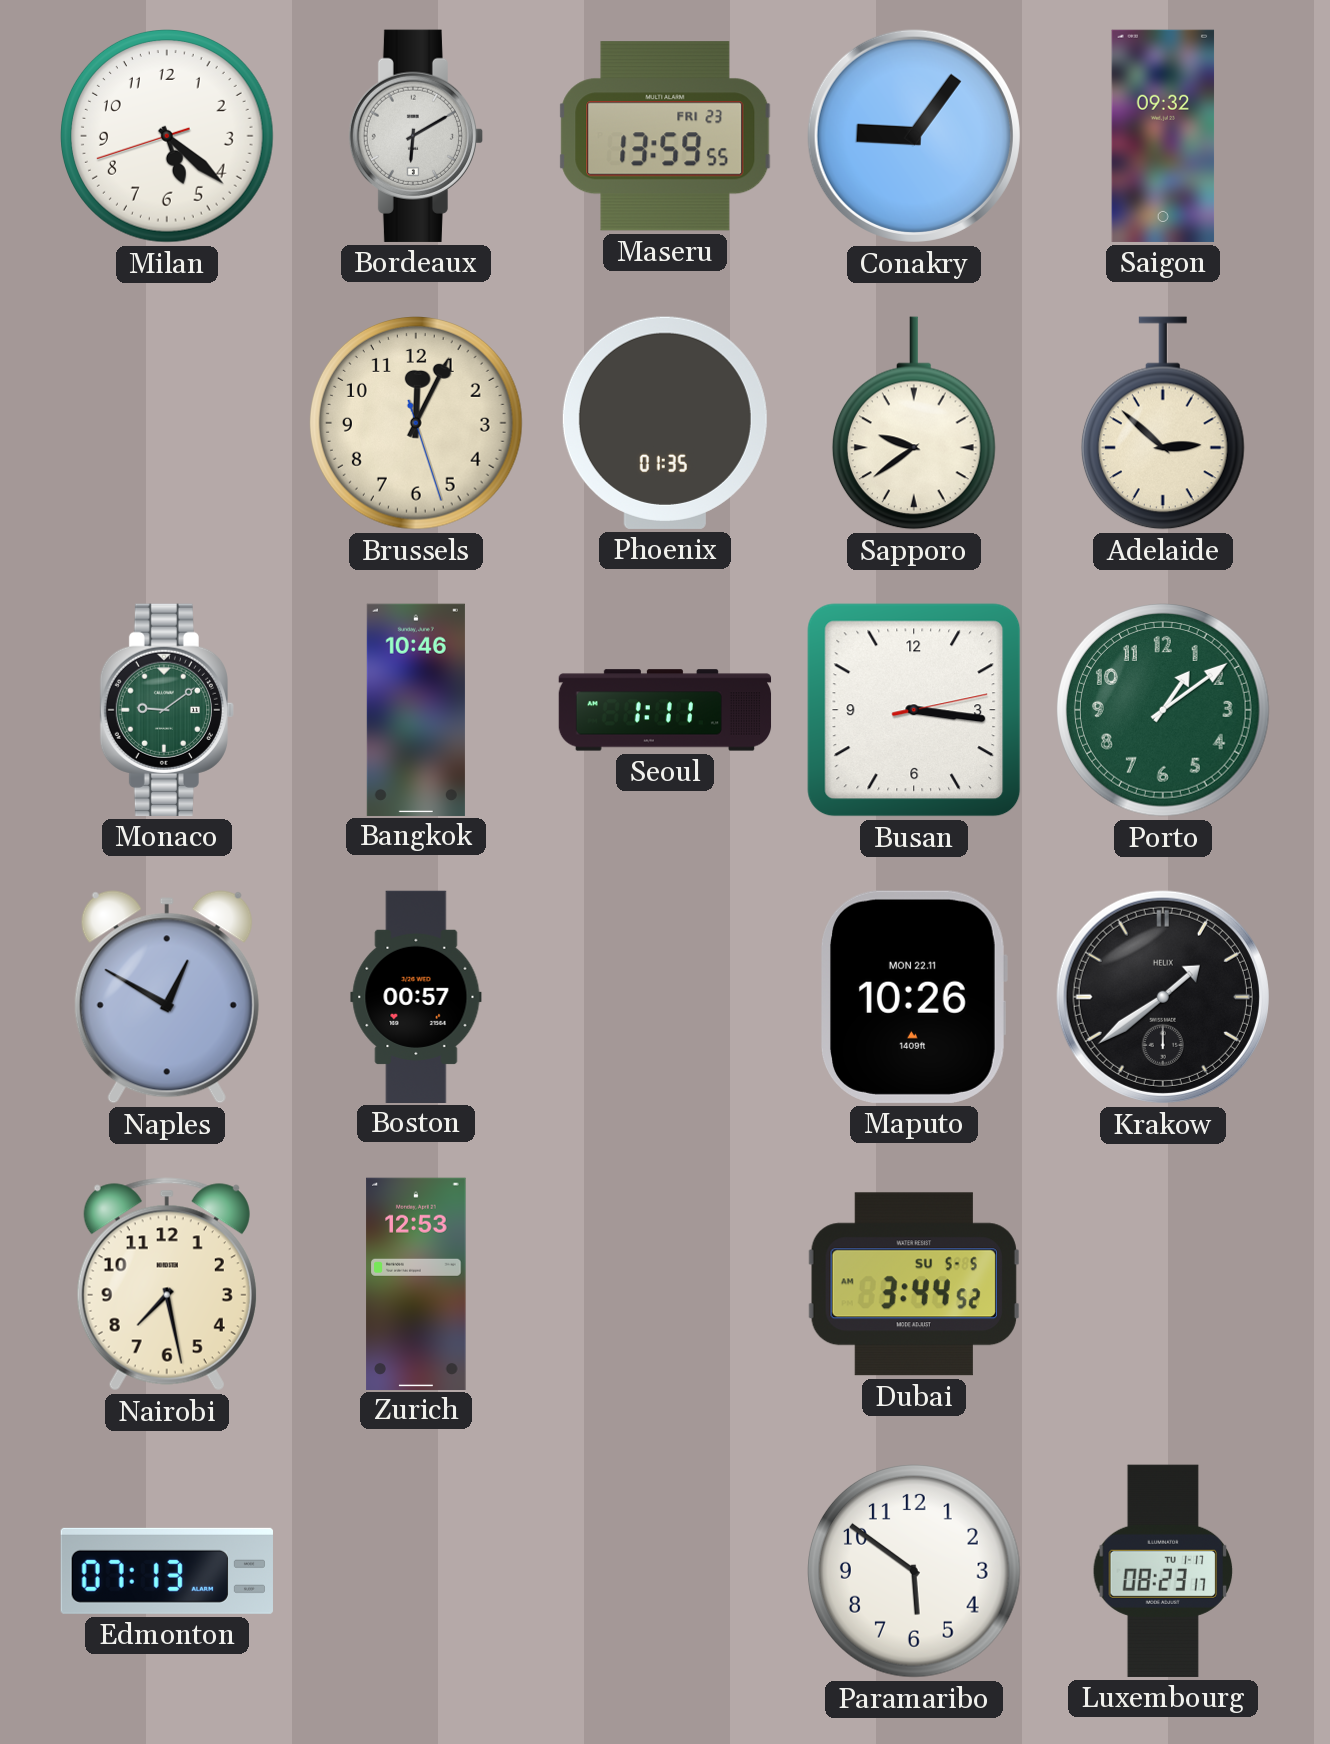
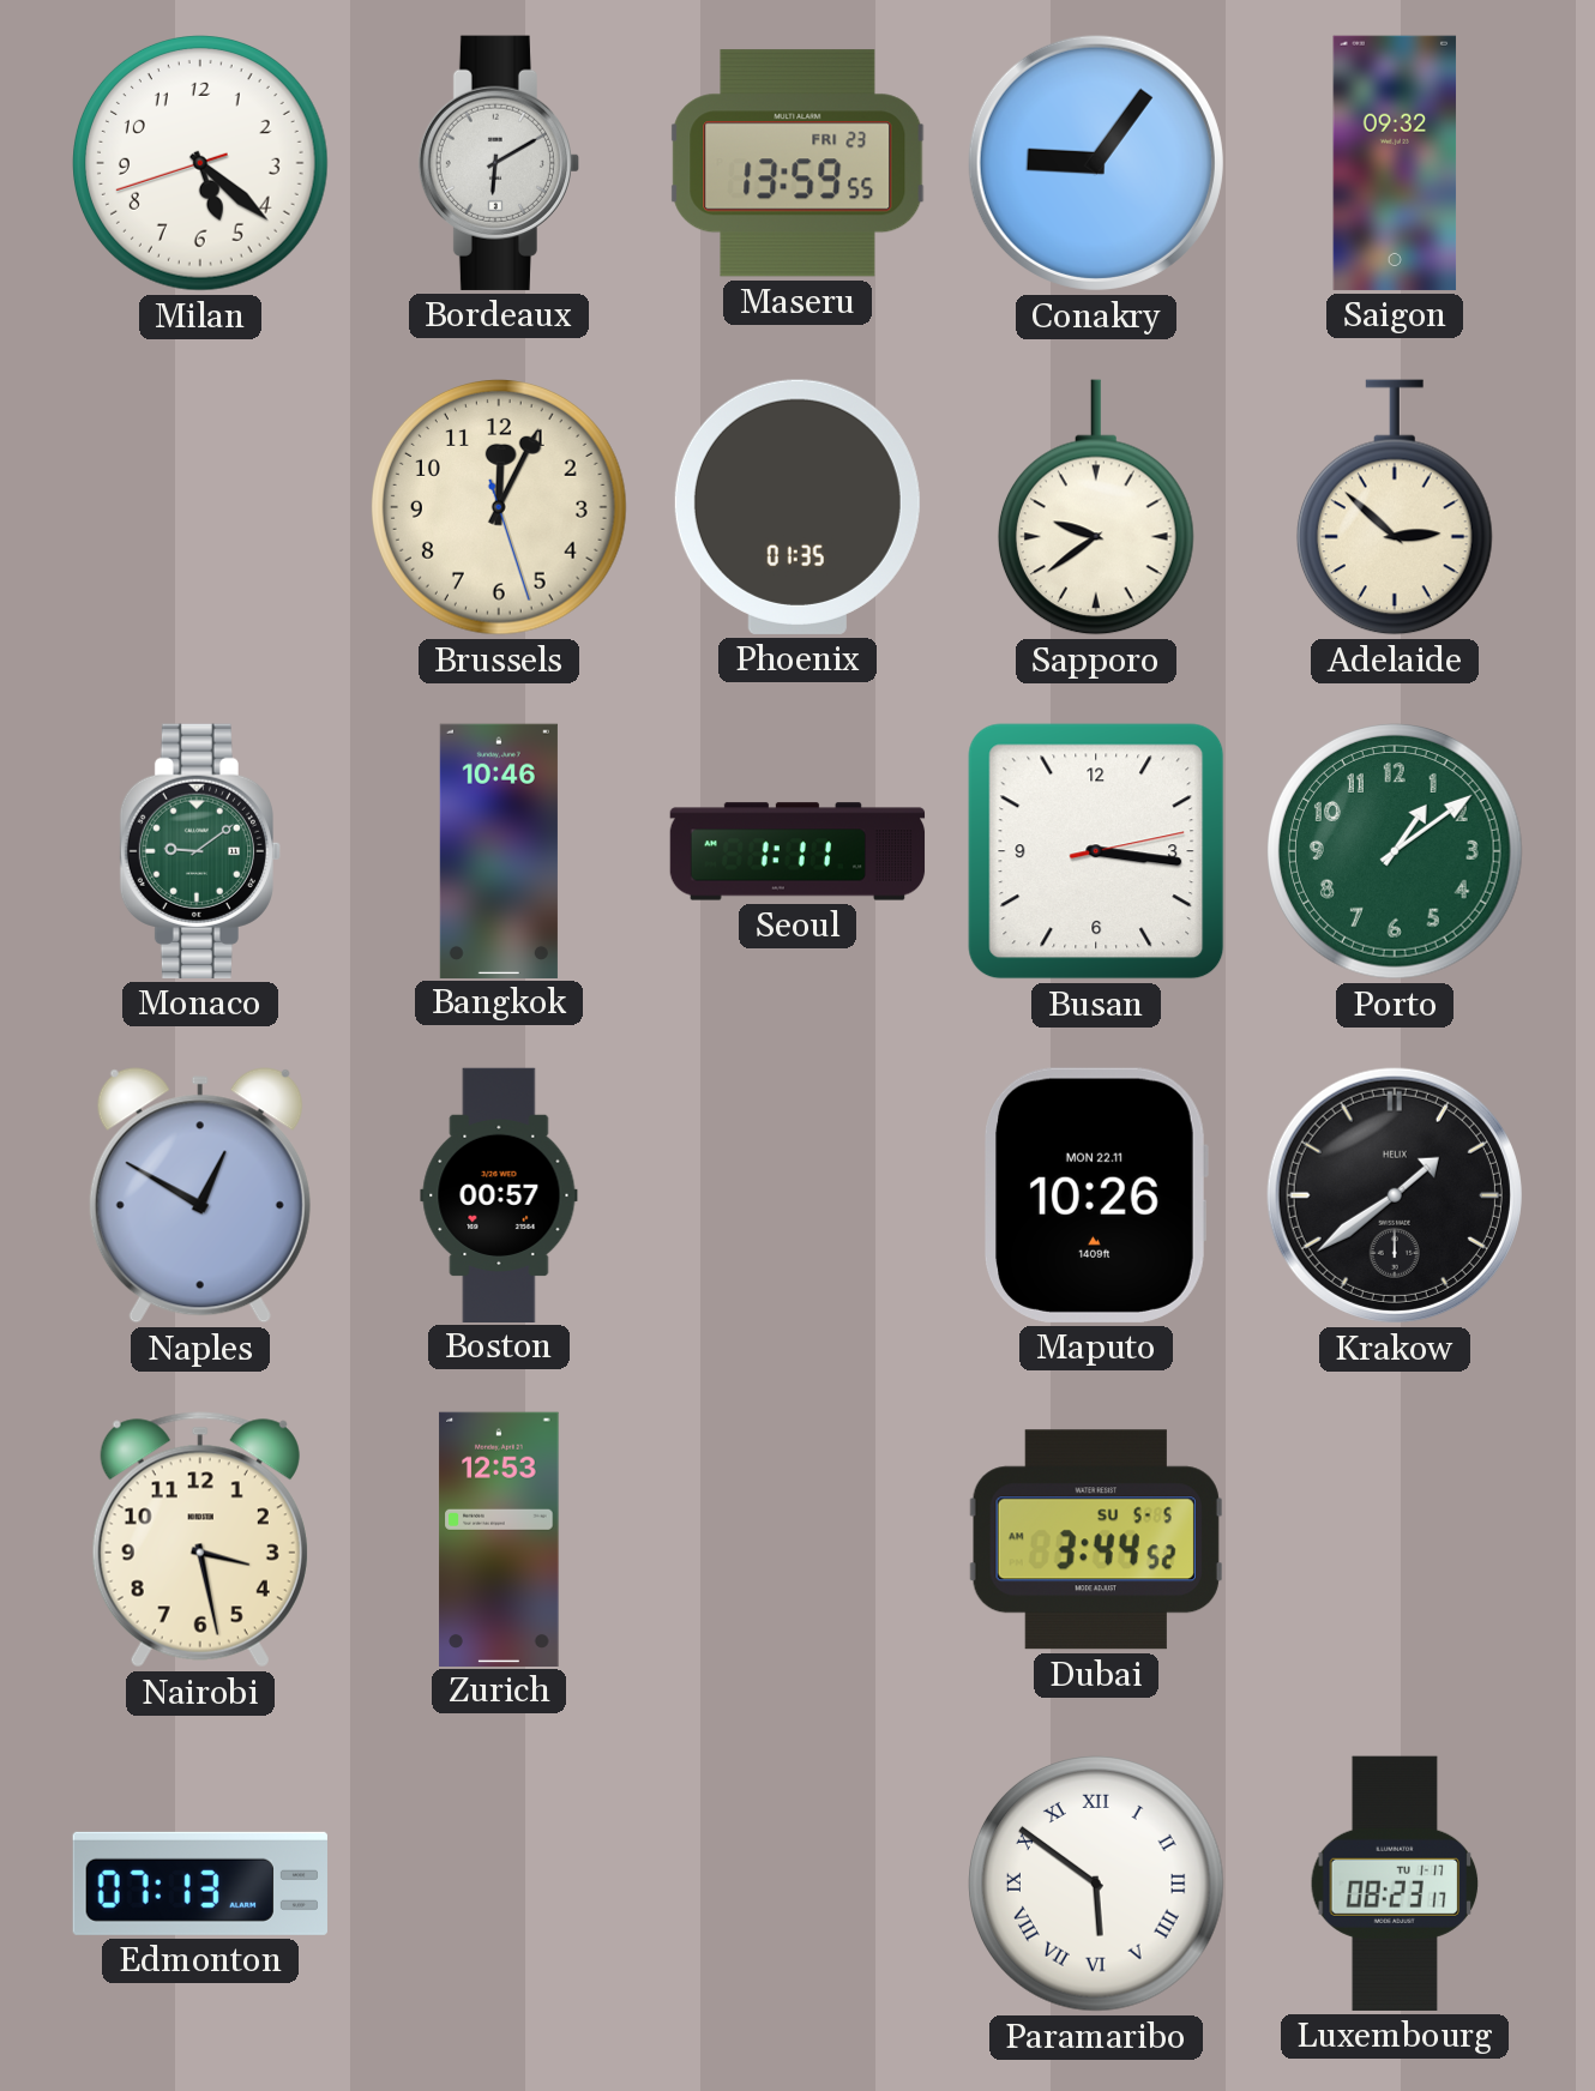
Nairobi: 7:28 -> 3:28
Paramaribo numerals: Arabic -> Roman
